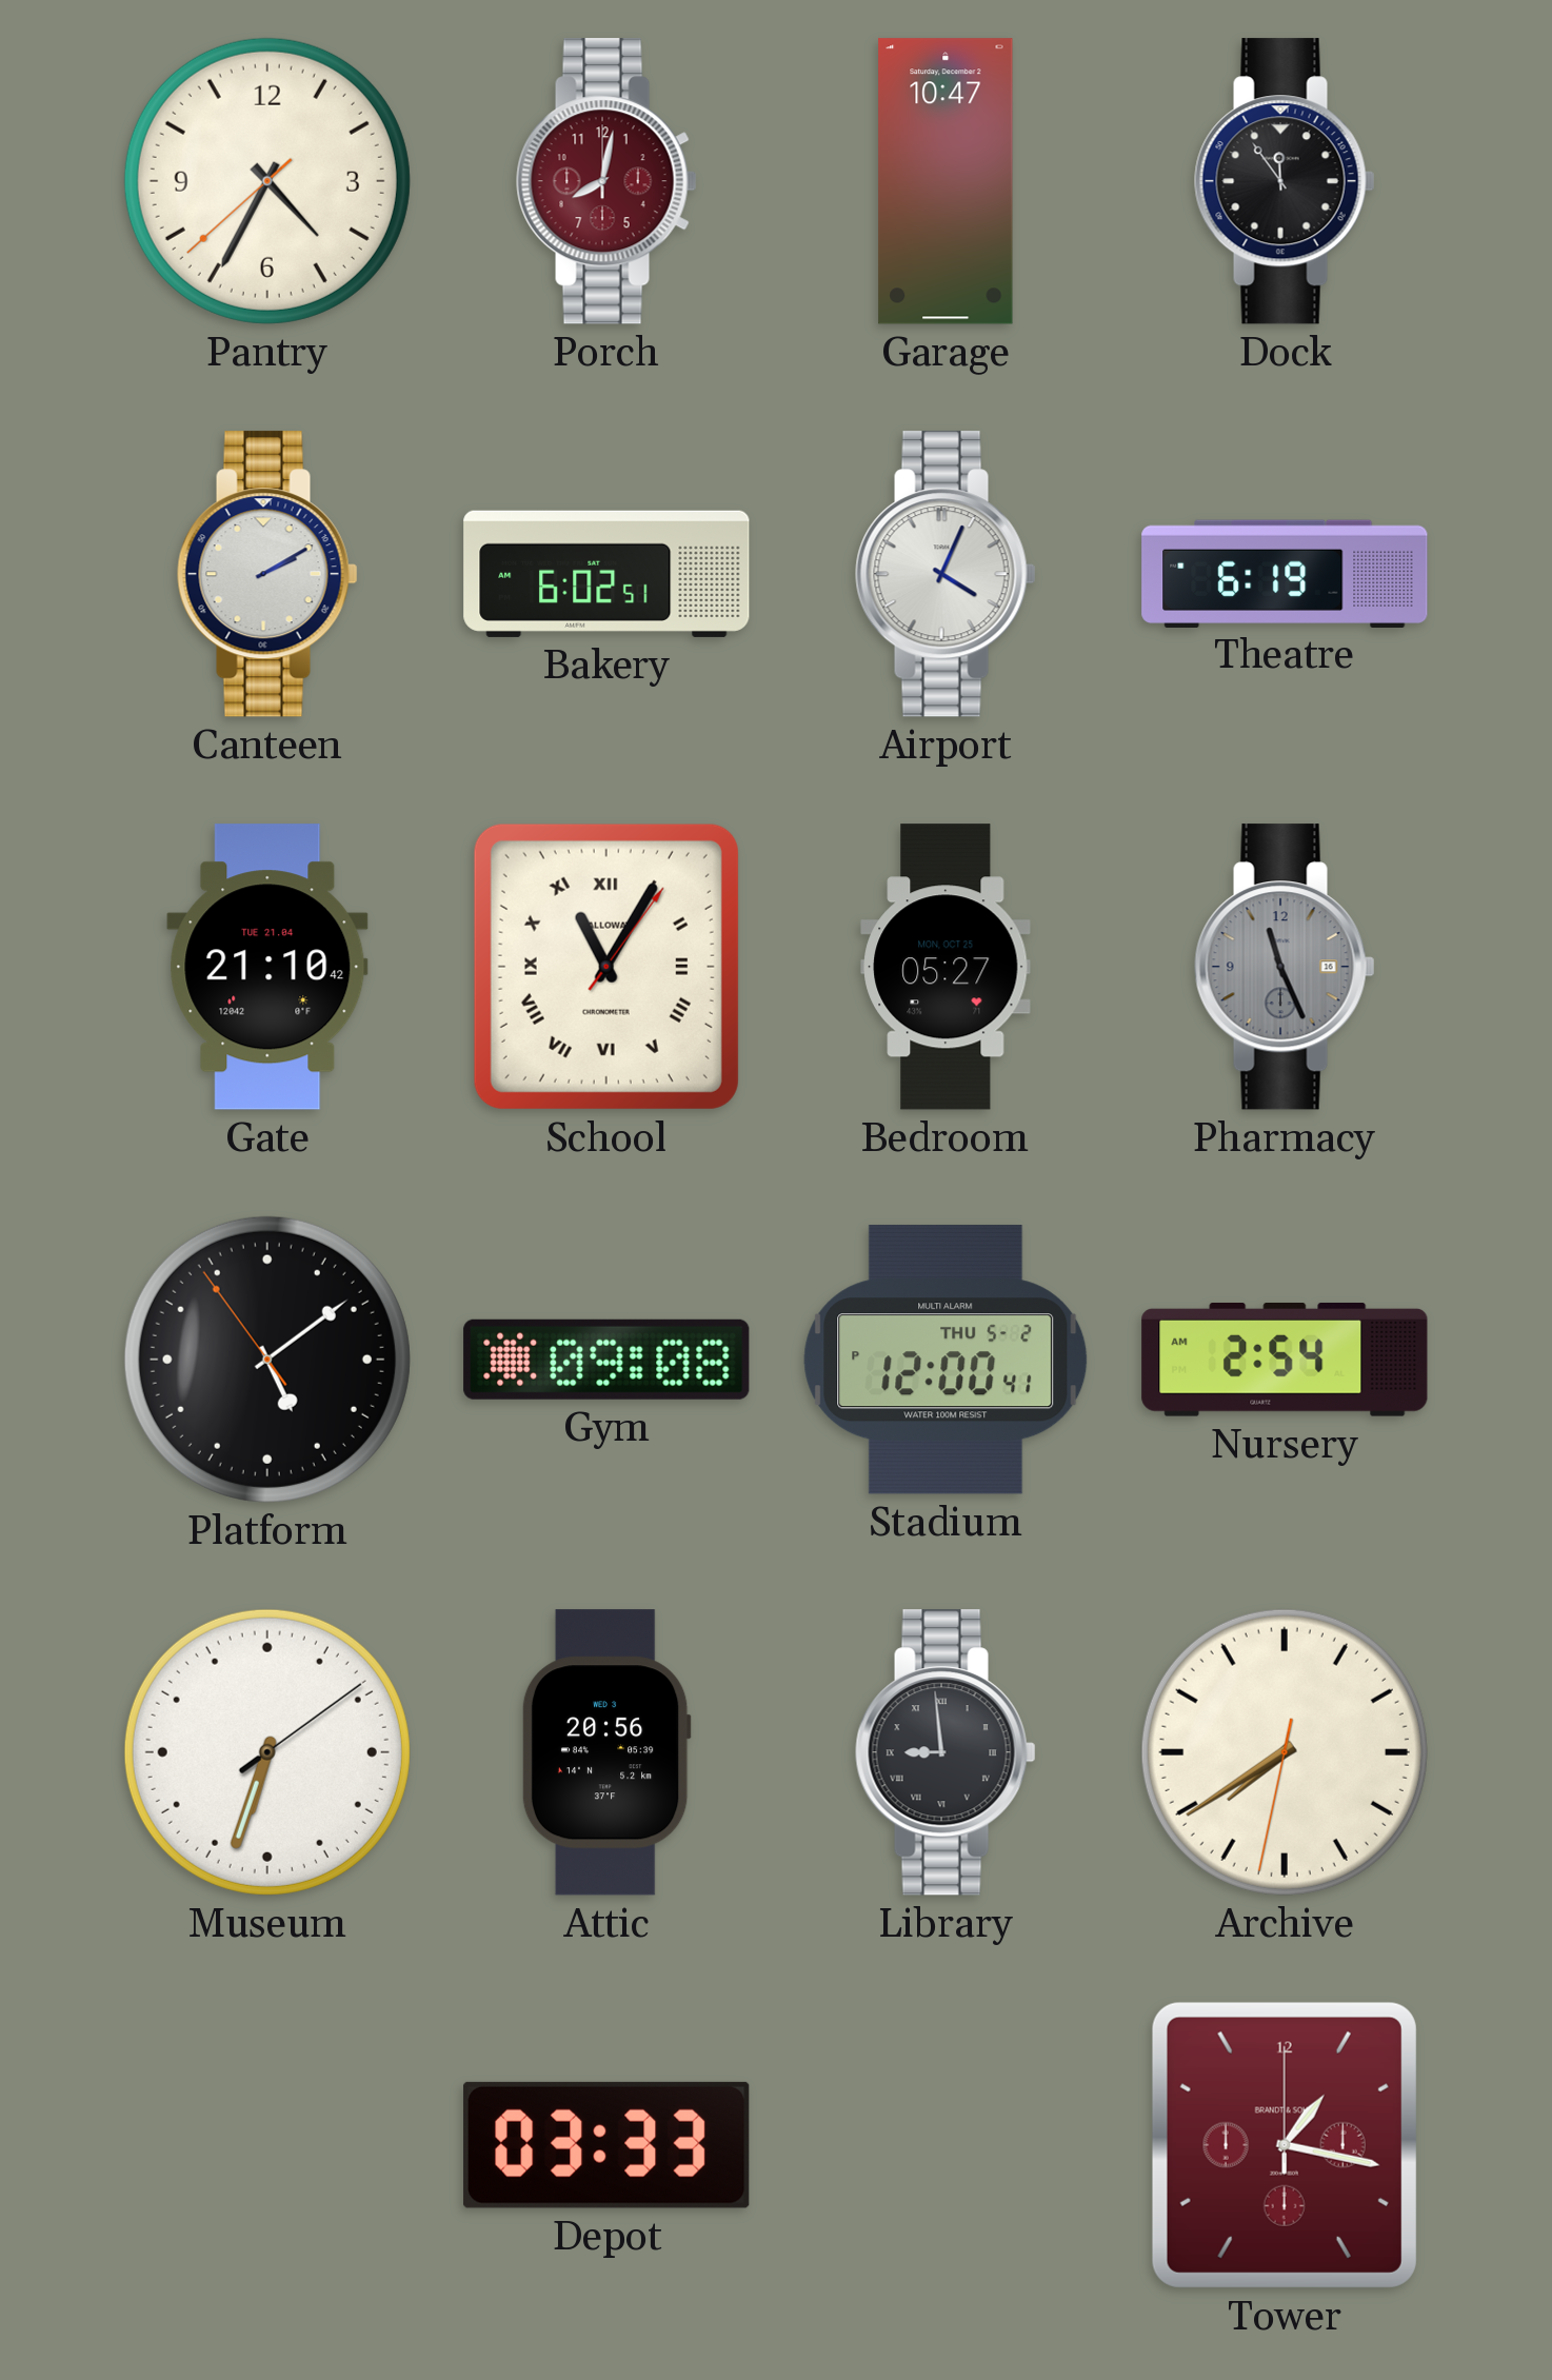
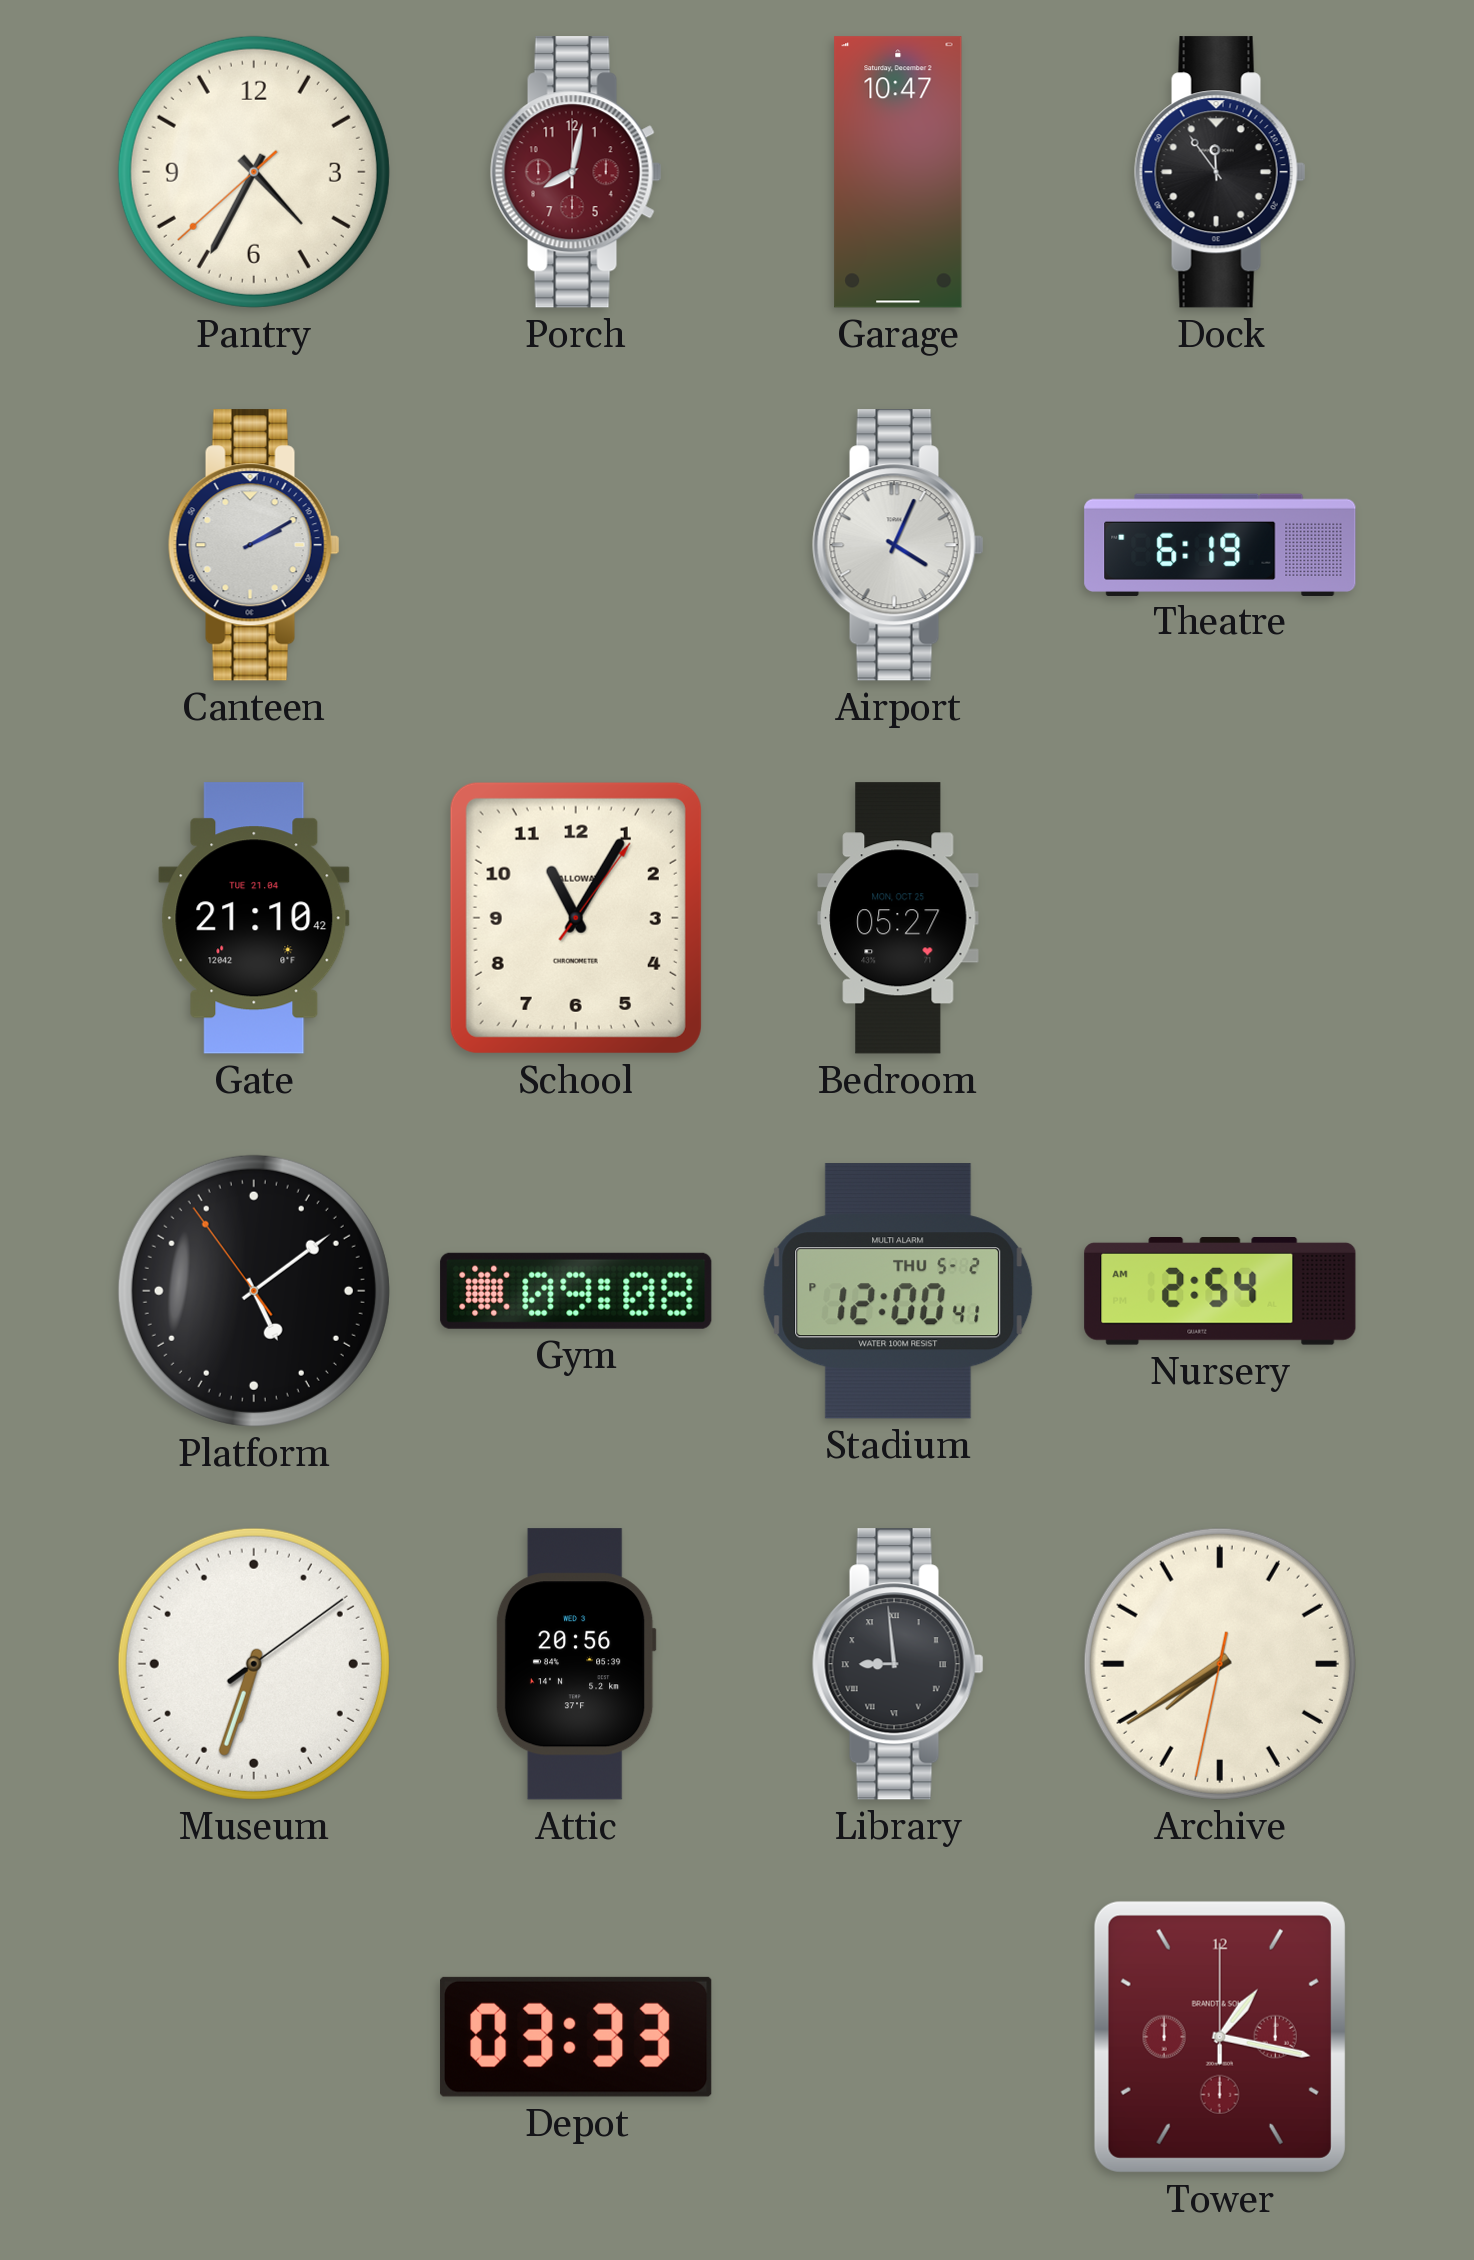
Bakery: 6:02 -> none
School numerals: Roman -> Arabic
Pharmacy: 11:26 -> none
